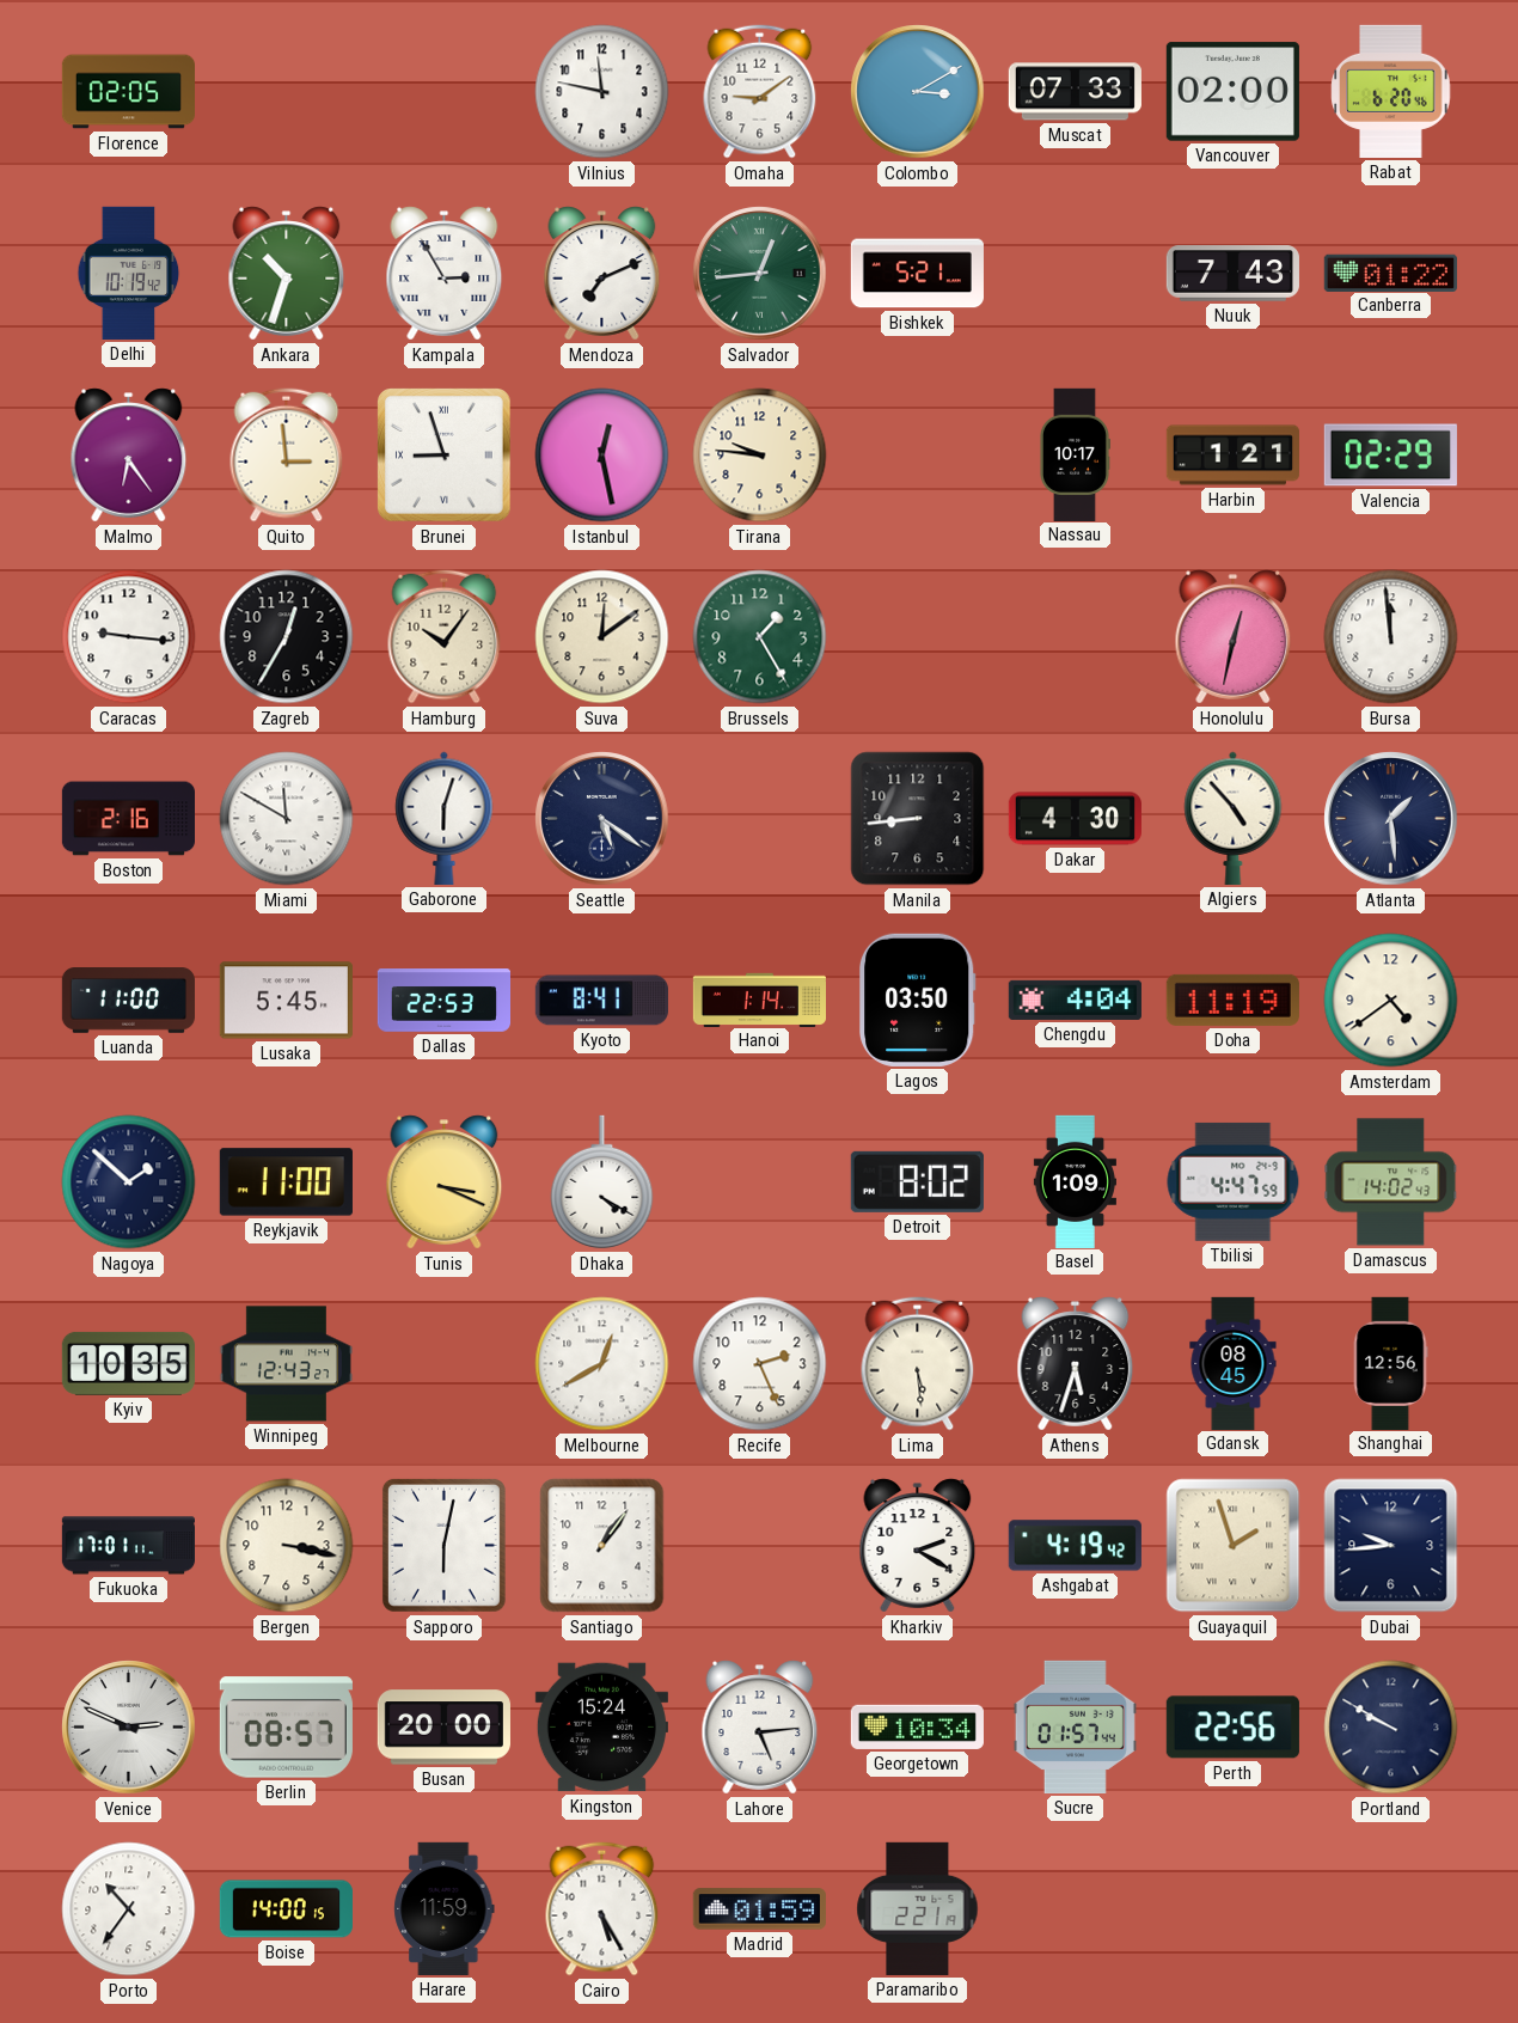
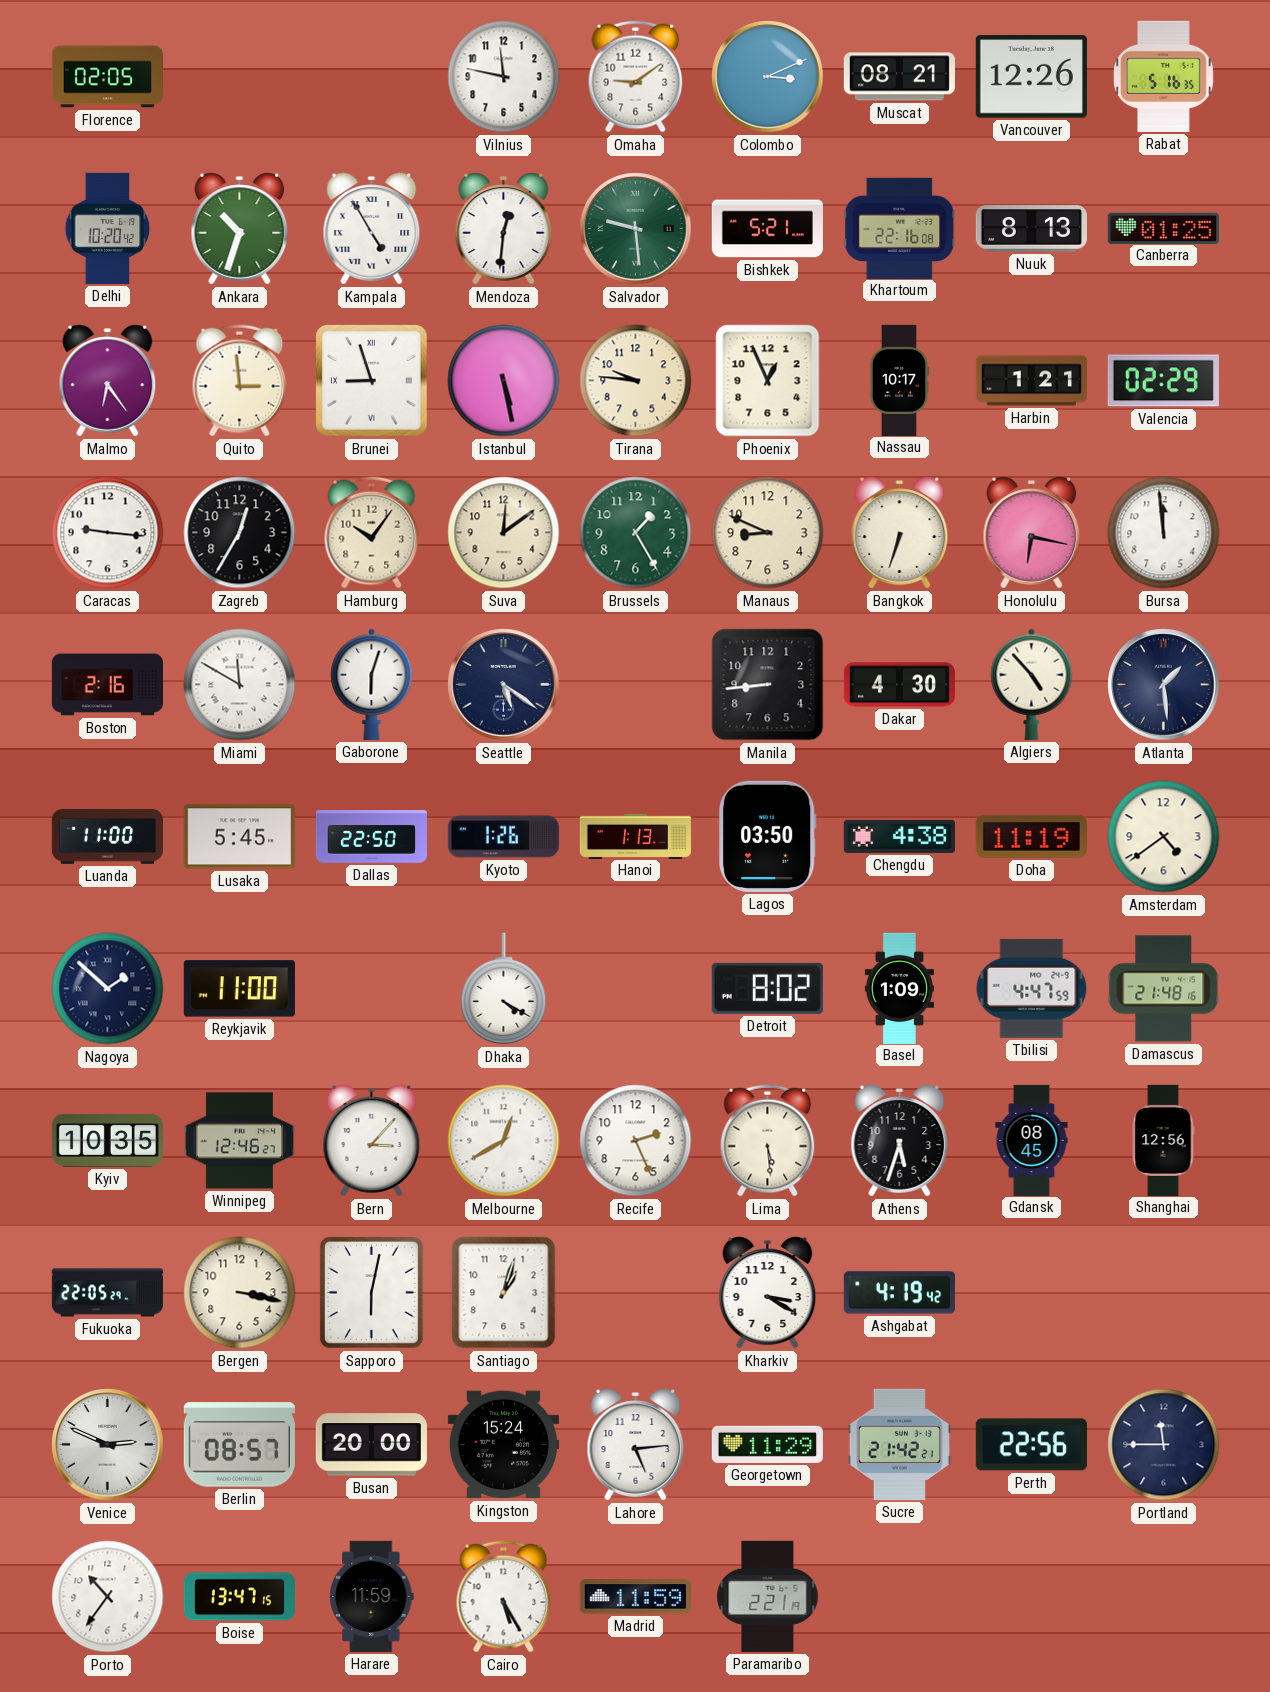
Colombo: 3:10 -> 3:11
Muscat: 07:33 -> 08:21
Vancouver: 02:00 -> 12:26
Rabat: 6:20 -> 5:16
Delhi: 10:19 -> 10:20
Kampala: 2:55 -> 4:55
Mendoza: 7:11 -> 12:31
Salvador: 12:44 -> 9:29
Khartoum: none -> 22:16
Nuuk: 7:43 -> 8:13
Canberra: 01:22 -> 01:25
Istanbul: 12:28 -> 5:28
Phoenix: none -> 12:56
Manaus: none -> 8:49
Bangkok: none -> 6:33
Honolulu: 12:32 -> 6:17
Dallas: 22:53 -> 22:50
Kyoto: 8:41 -> 1:26
Hanoi: 1:14 -> 1:13
Chengdu: 4:04 -> 4:38
Tunis: 3:19 -> none
Damascus: 14:02 -> 21:48
Winnipeg: 12:43 -> 12:46
Bern: none -> 3:07
Fukuoka: 17:01 -> 22:05
Santiago: 1:06 -> 1:03
Kharkiv: 2:20 -> 3:20
Guayaquil: 1:57 -> none
Dubai: 9:44 -> none
Georgetown: 10:34 -> 11:29
Sucre: 01:57 -> 21:42
Portland: 9:50 -> 11:45
Boise: 14:00 -> 13:47
Madrid: 01:59 -> 11:59
